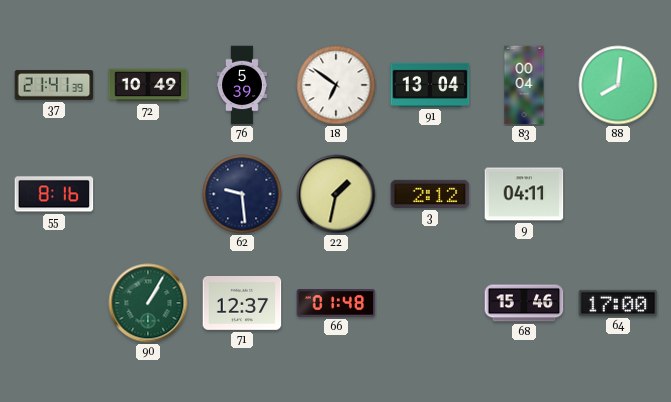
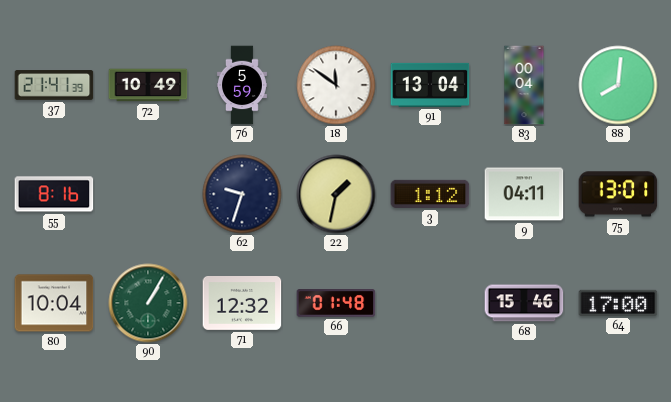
76: 5:39 -> 5:59
18: 6:51 -> 11:51
62: 9:29 -> 9:33
3: 2:12 -> 1:12
75: none -> 13:01
80: none -> 10:04
71: 12:37 -> 12:32
